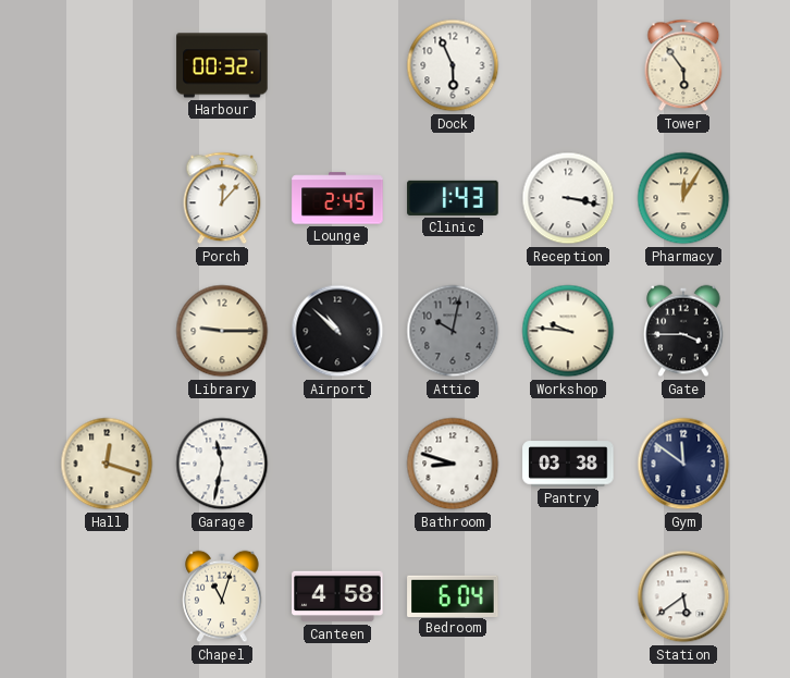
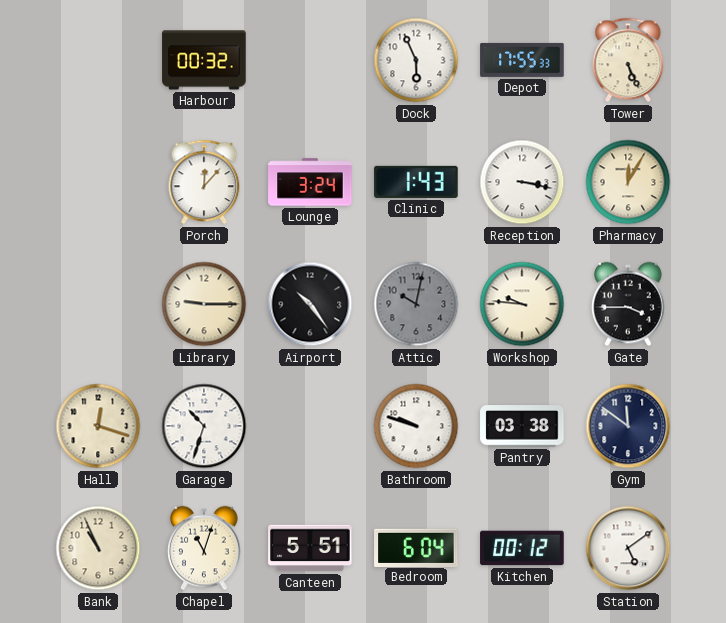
Depot: none -> 17:55
Tower: 5:54 -> 5:26
Lounge: 2:45 -> 3:24
Airport: 10:52 -> 10:24
Garage: 11:32 -> 10:33
Bathroom: 8:48 -> 9:48
Bank: none -> 10:56
Canteen: 4:58 -> 5:51
Kitchen: none -> 00:12
Station: 5:39 -> 5:09
